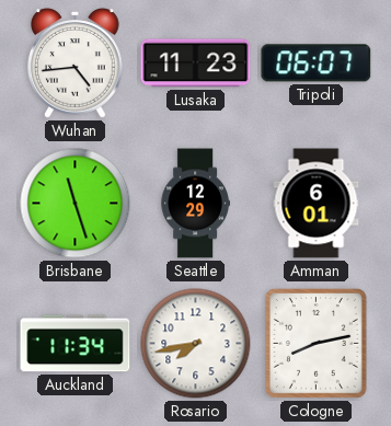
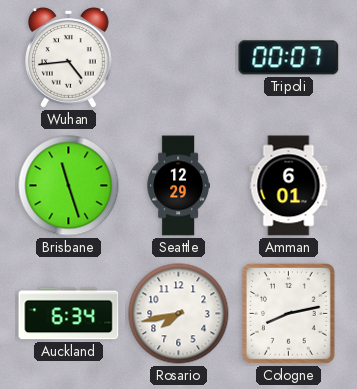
Lusaka: 11:23 -> none
Tripoli: 06:07 -> 00:07
Auckland: 11:34 -> 6:34
